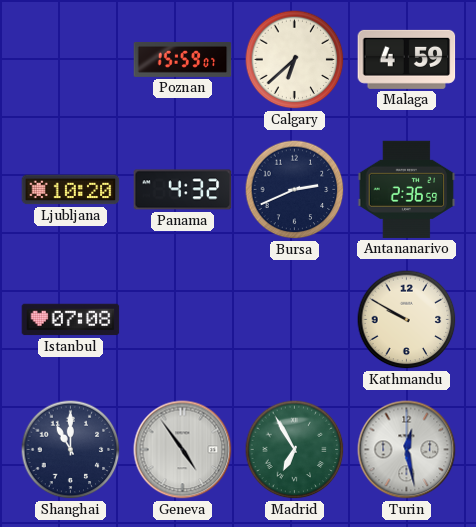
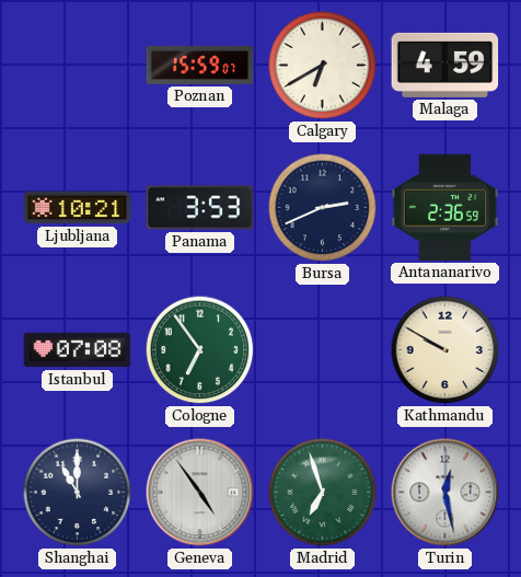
Calgary: 6:38 -> 6:40
Ljubljana: 10:20 -> 10:21
Panama: 4:32 -> 3:53
Cologne: none -> 6:54
Madrid: 6:55 -> 6:57
